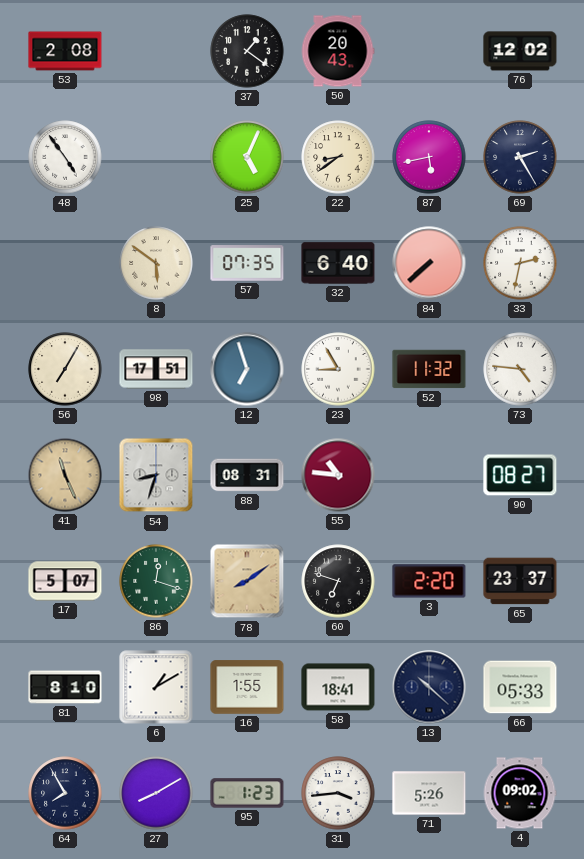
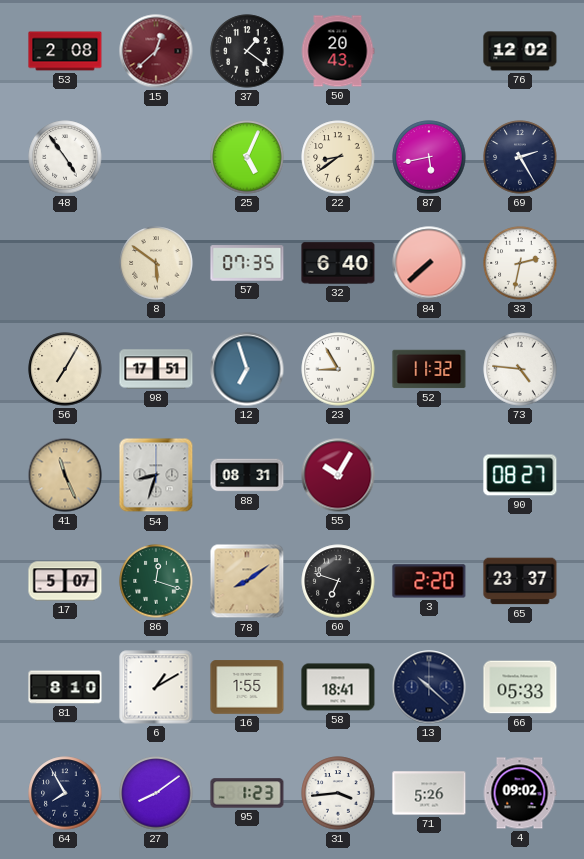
15: none -> 12:38
55: 10:46 -> 10:05
27: 8:10 -> 8:09
